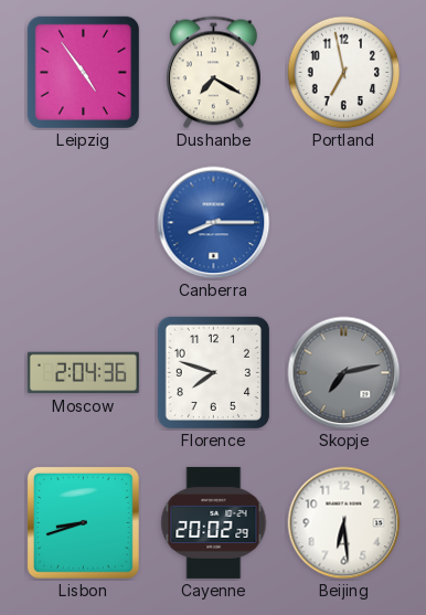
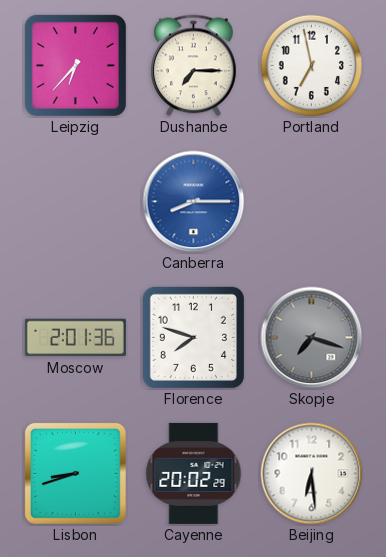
Leipzig: 4:54 -> 6:37
Dushanbe: 7:20 -> 7:15
Moscow: 2:04 -> 2:01
Skopje: 7:13 -> 7:18
